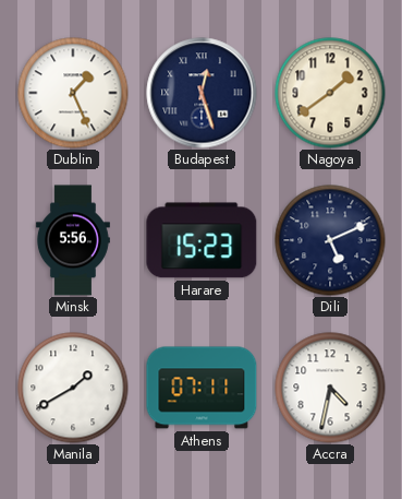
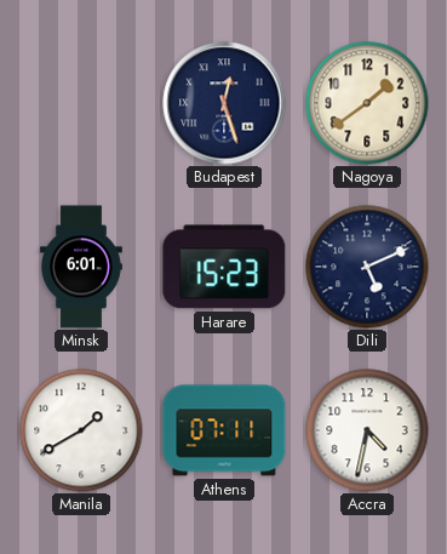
Dublin: 1:26 -> none
Minsk: 5:56 -> 6:01
